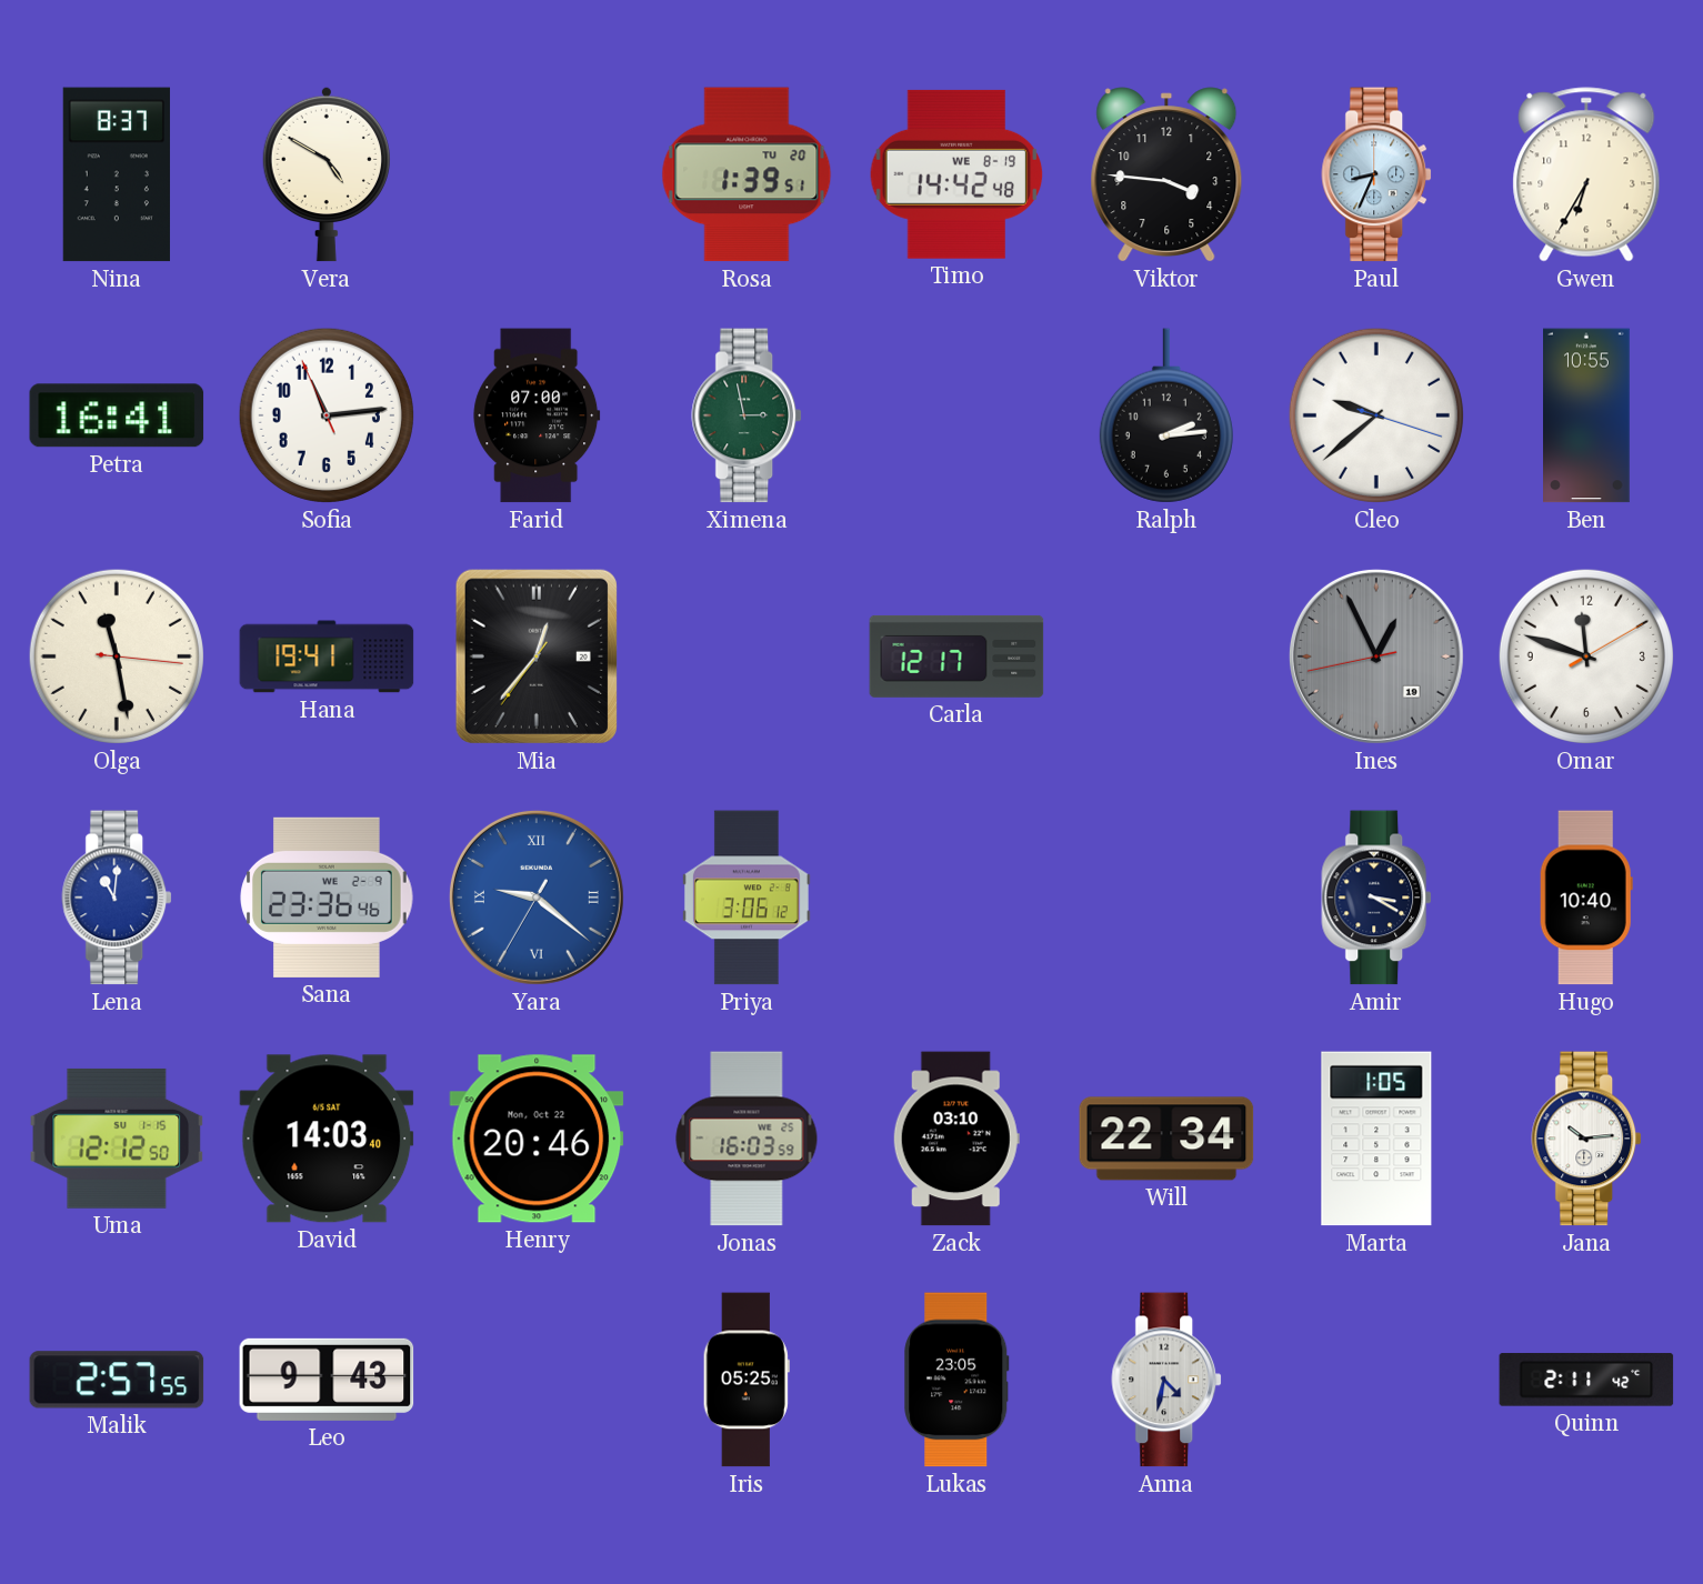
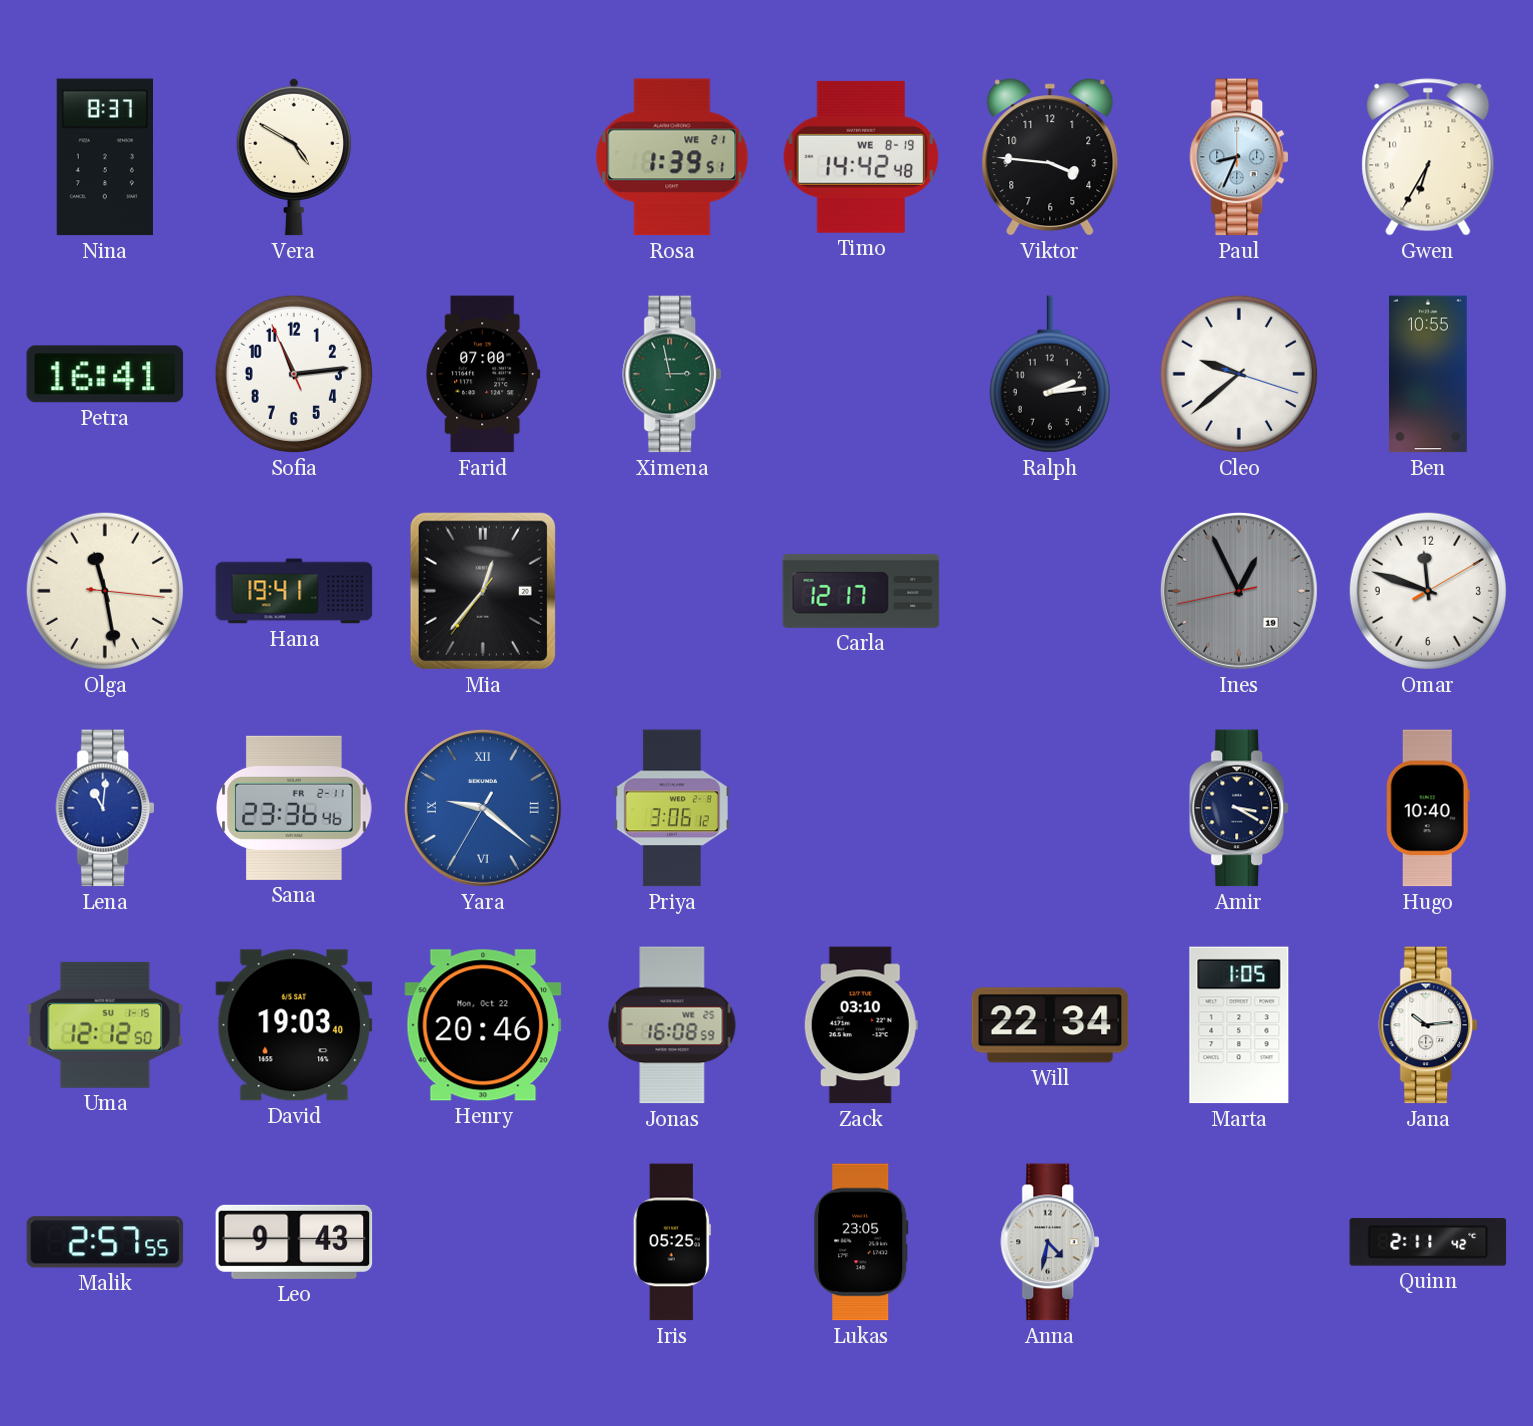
Rosa date: TU 20 -> WE 21
Sana date: WE 2-9 -> FR 2-11
David: 14:03 -> 19:03
Jonas: 16:03 -> 16:08
